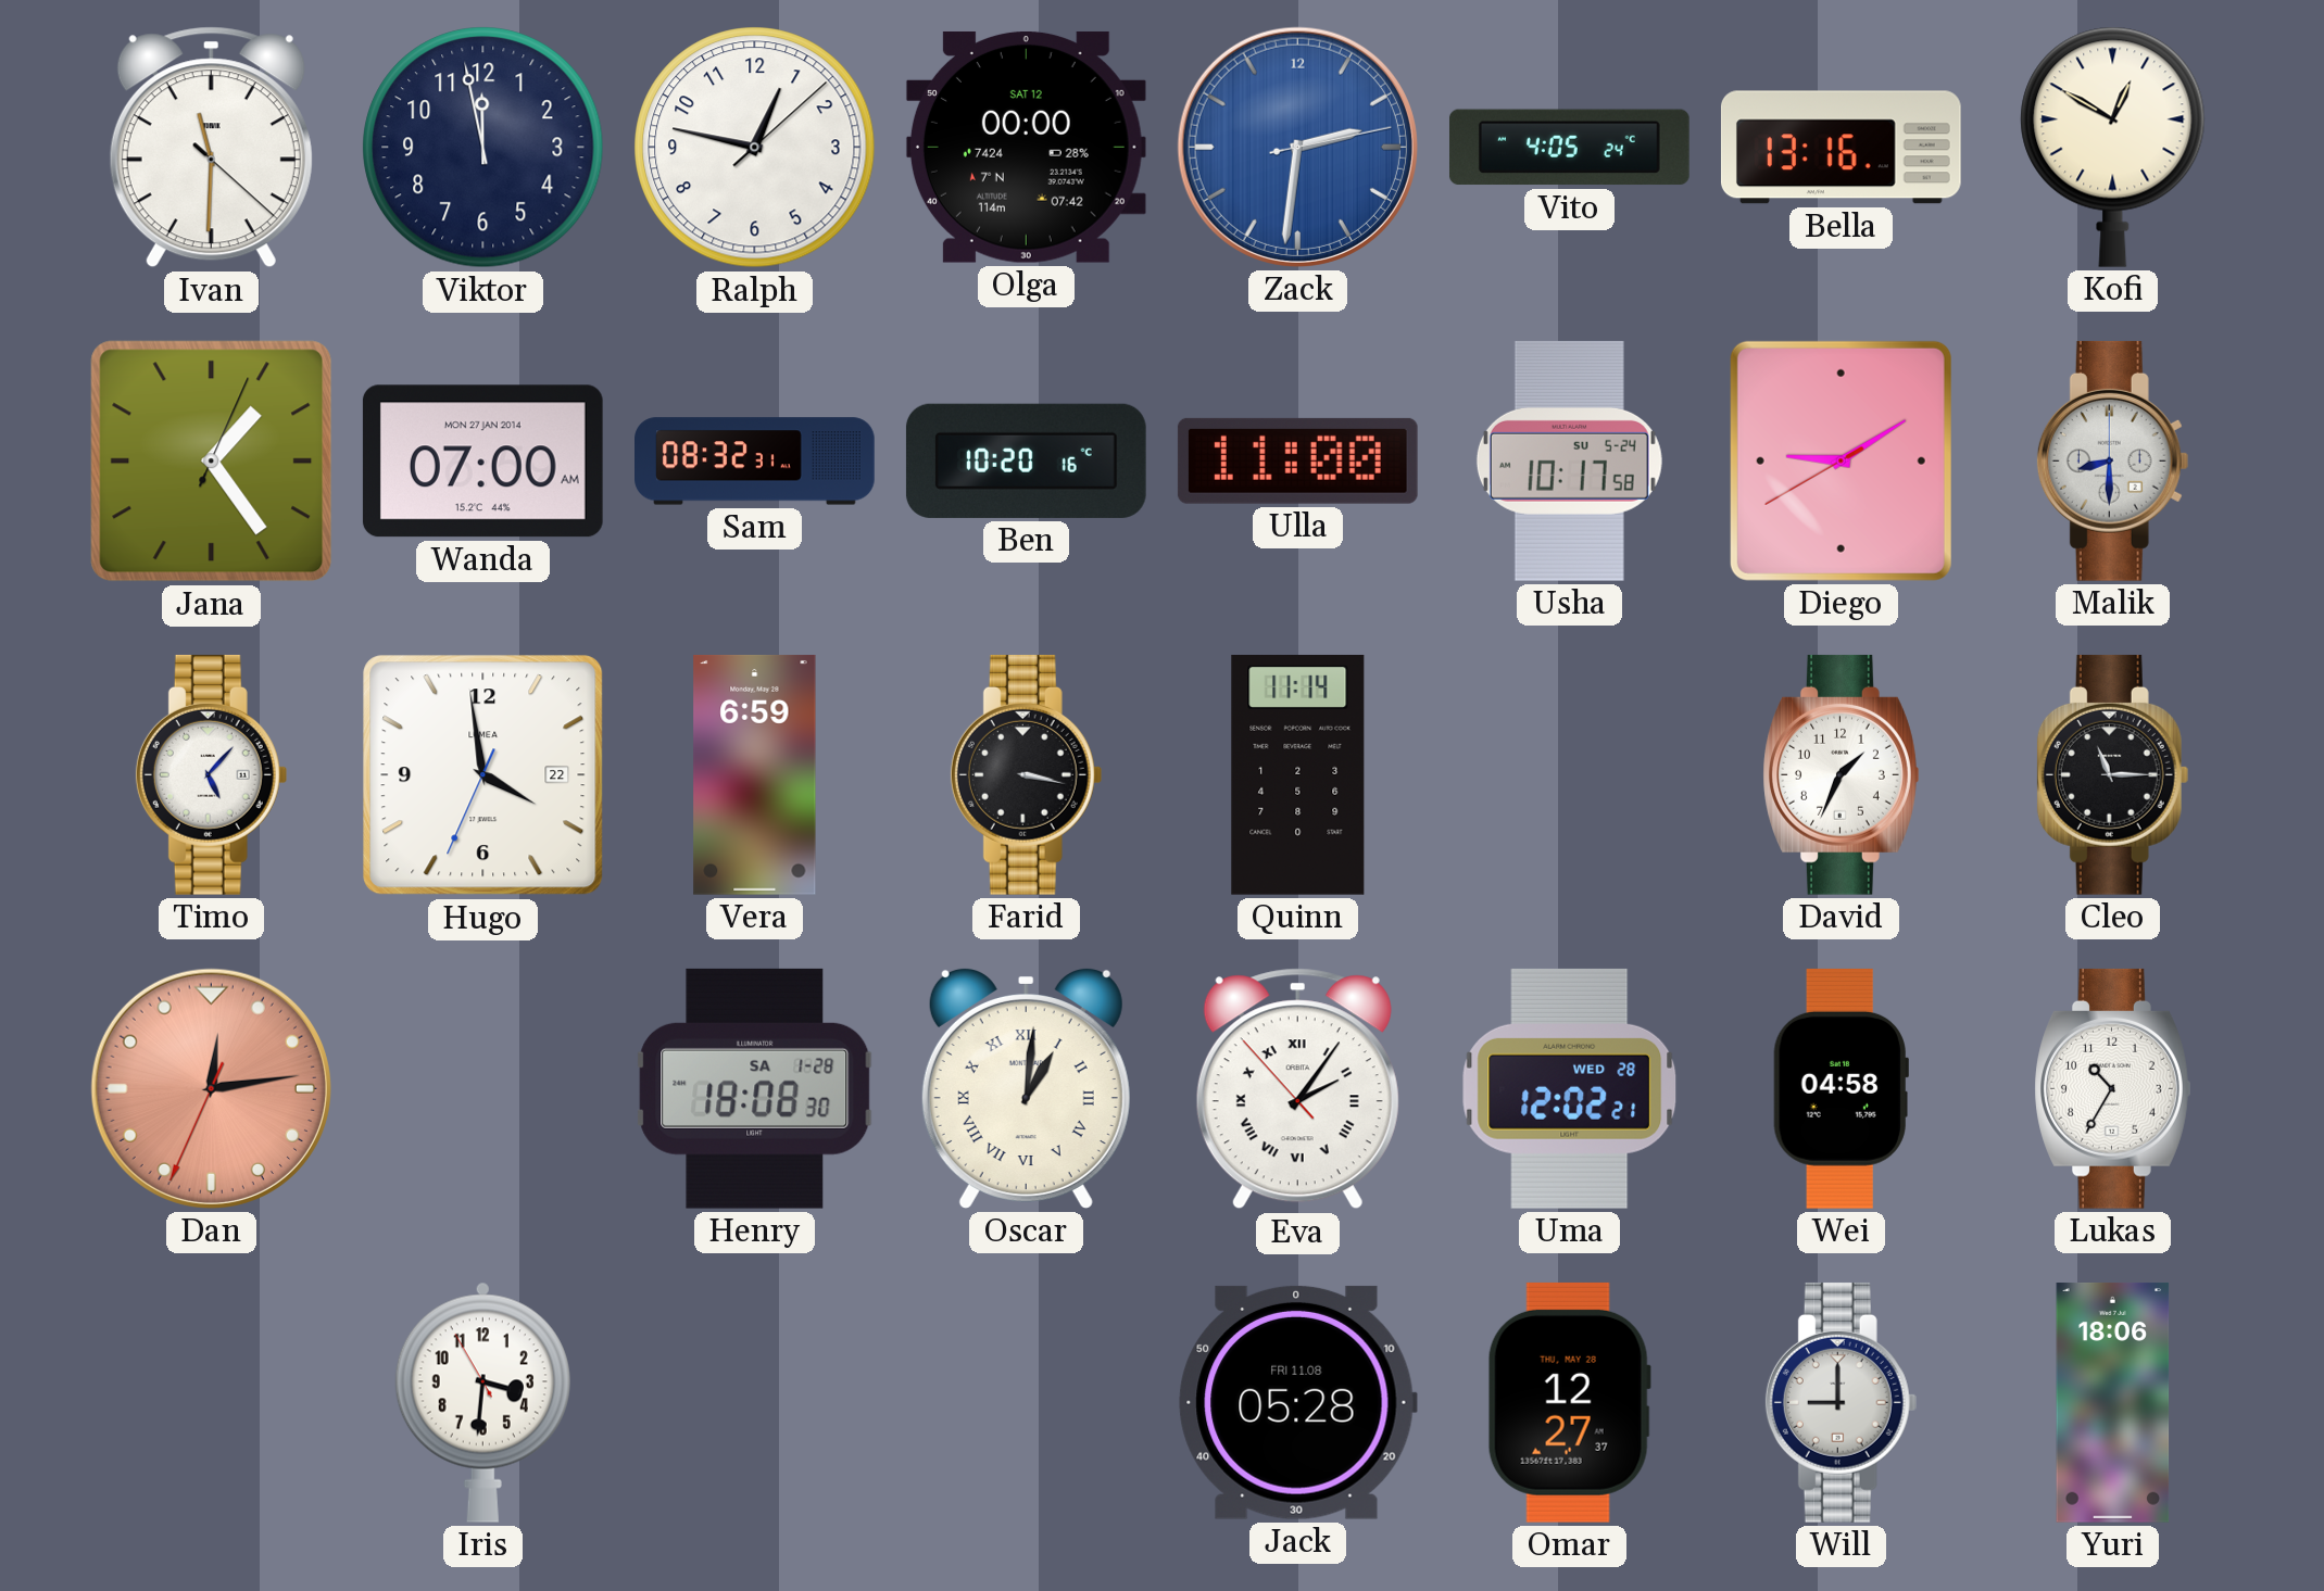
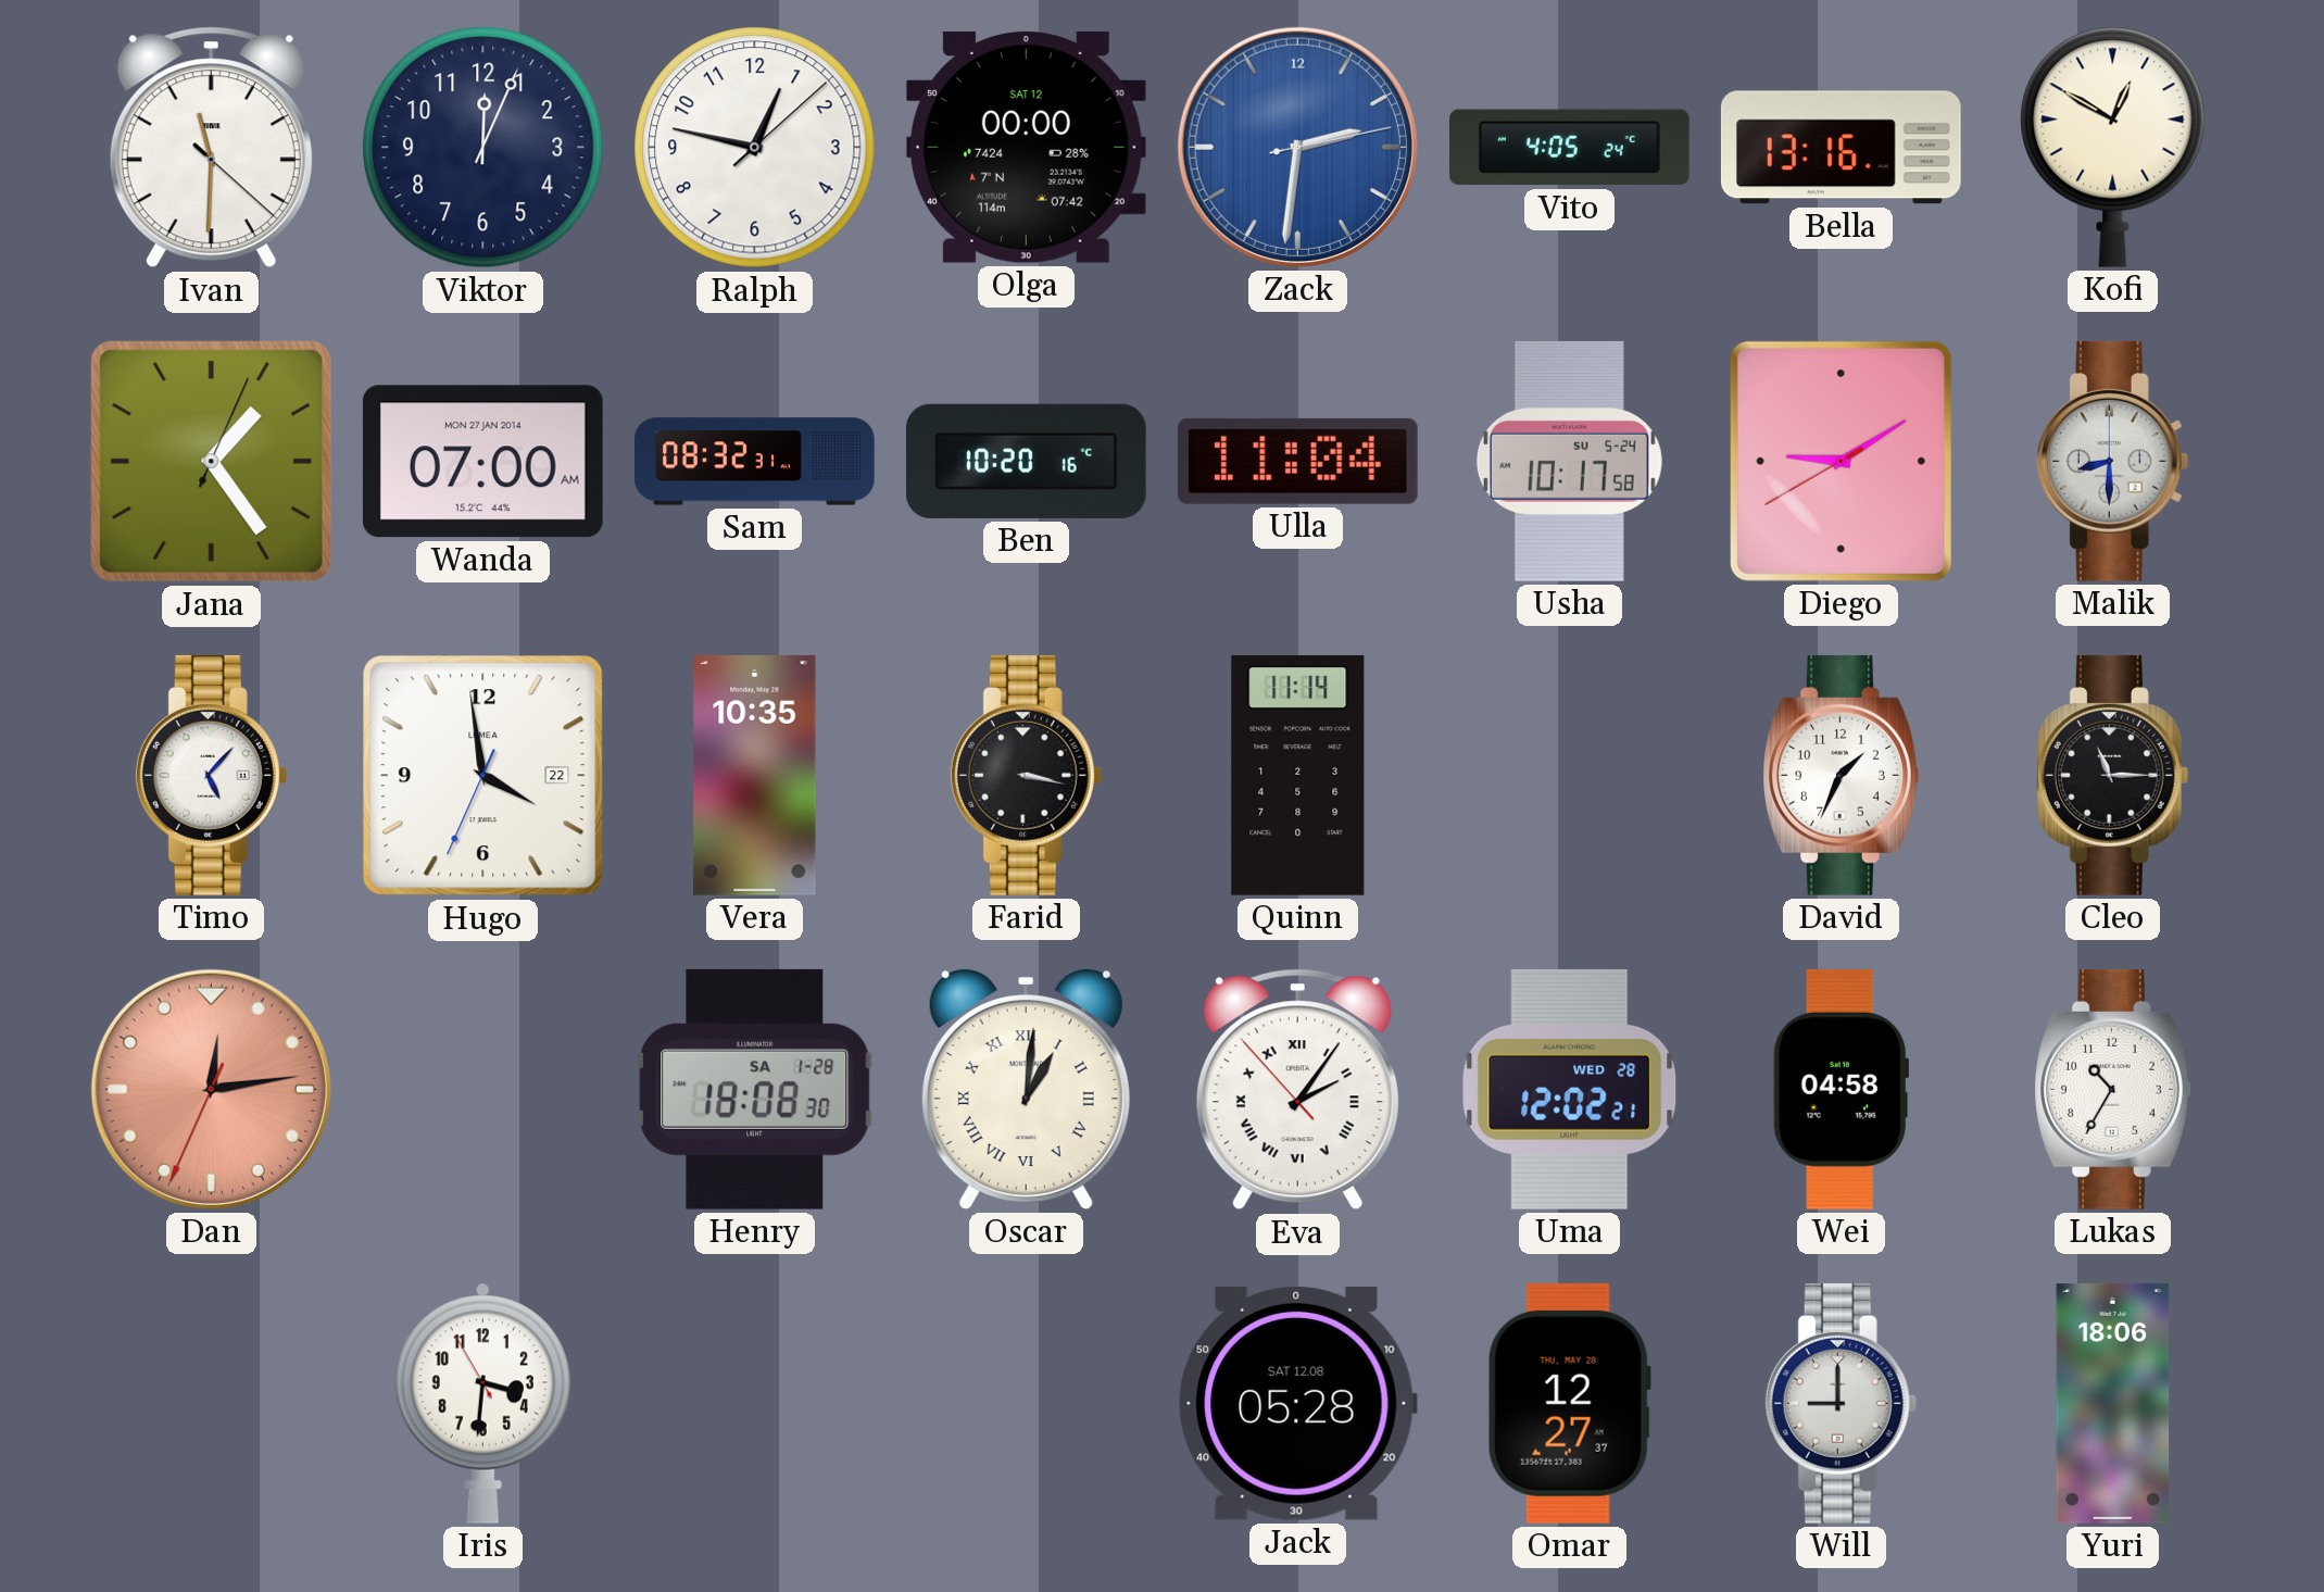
Viktor: 11:58 -> 12:04
Ulla: 11:00 -> 11:04
Vera: 6:59 -> 10:35
Jack date: FRI 11.08 -> SAT 12.08
